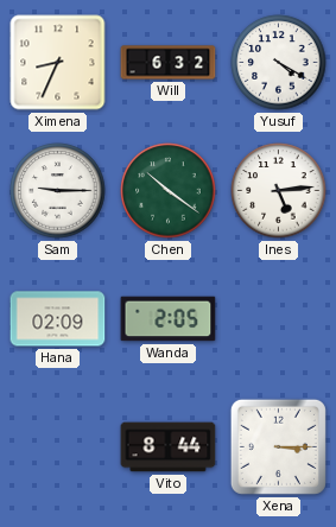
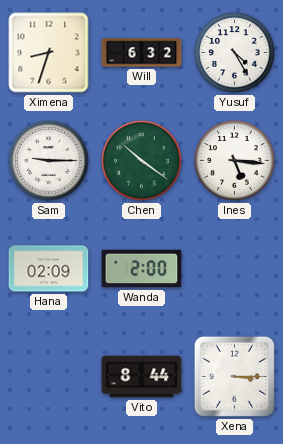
Ximena: 8:34 -> 8:33
Yusuf: 4:20 -> 4:25
Ines: 5:14 -> 5:16
Wanda: 2:05 -> 2:00
